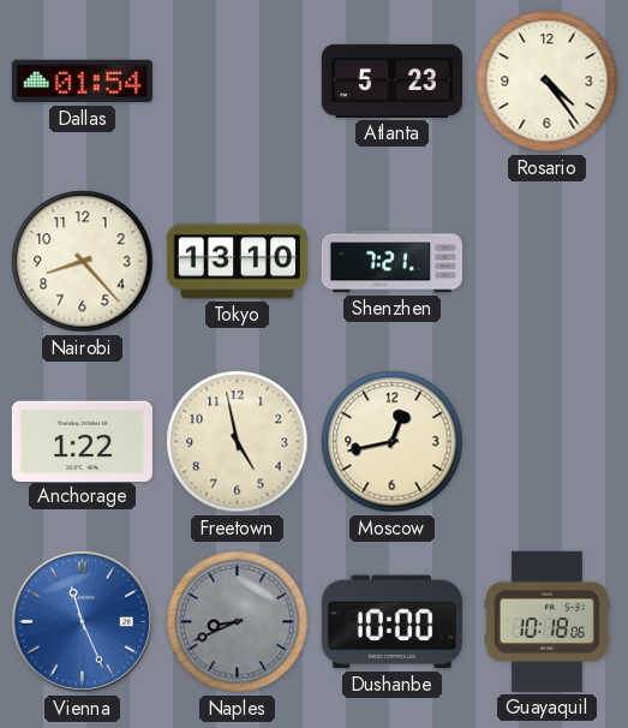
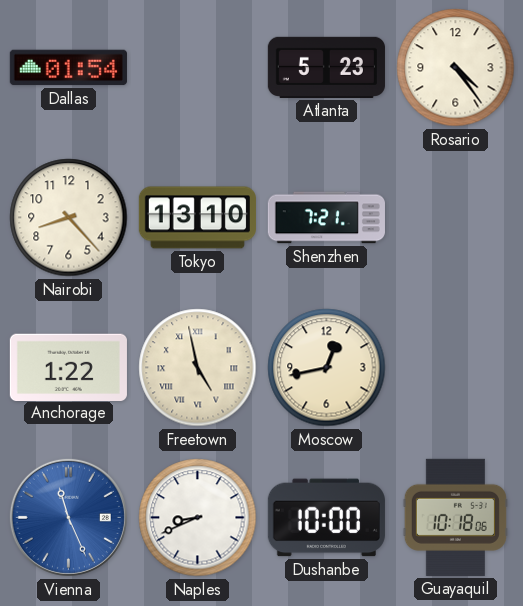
Freetown numerals: Arabic -> Roman
Naples dial: grey -> white
